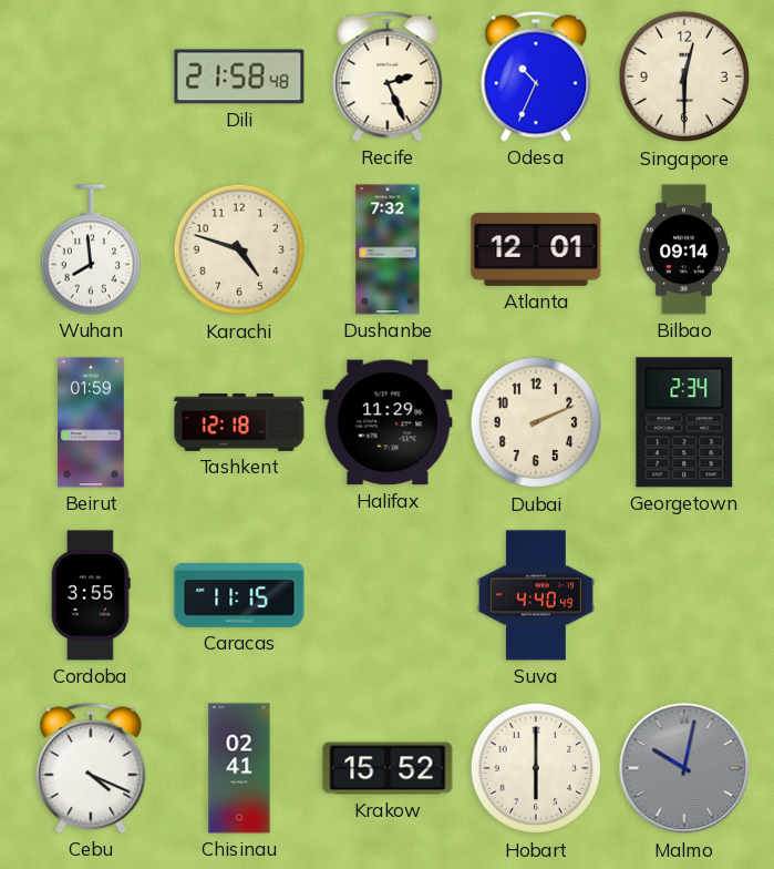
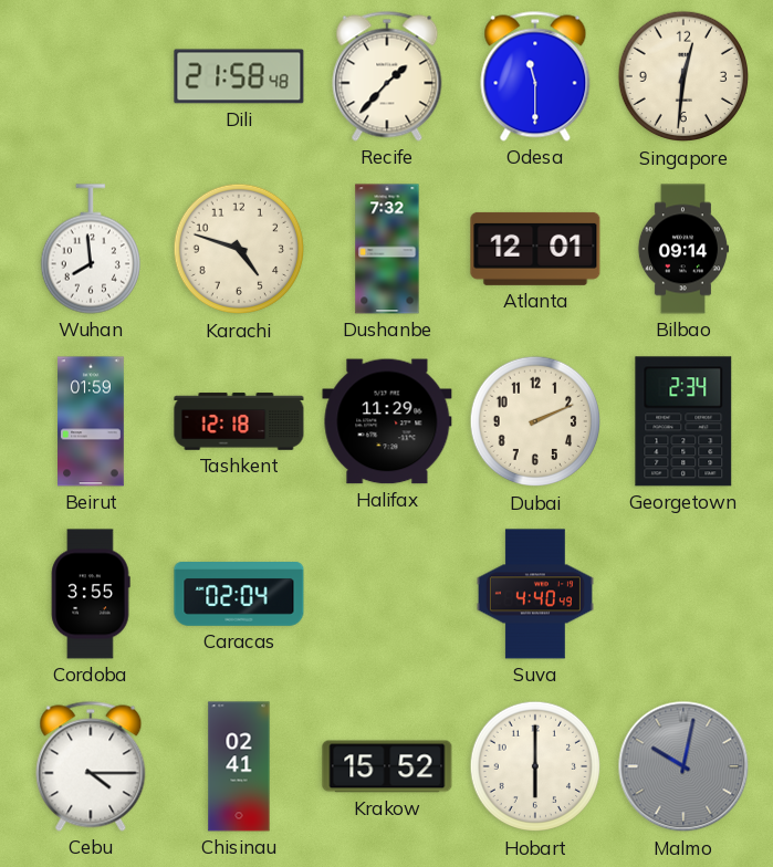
Recife: 2:26 -> 1:37
Odesa: 10:34 -> 11:30
Singapore: 12:30 -> 12:31
Caracas: 11:15 -> 02:04
Cebu: 4:19 -> 4:15
